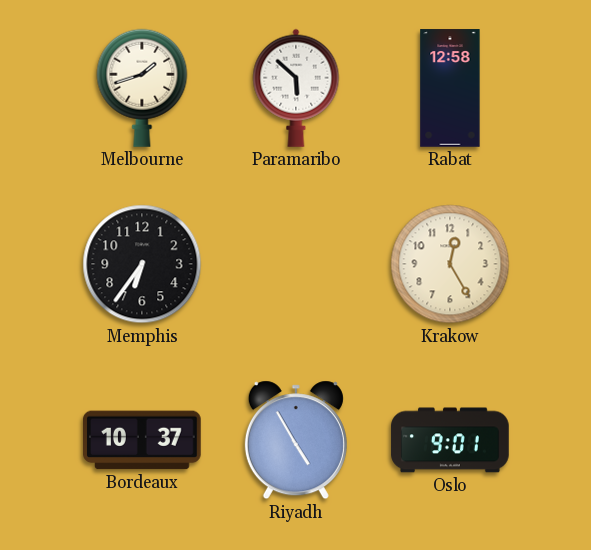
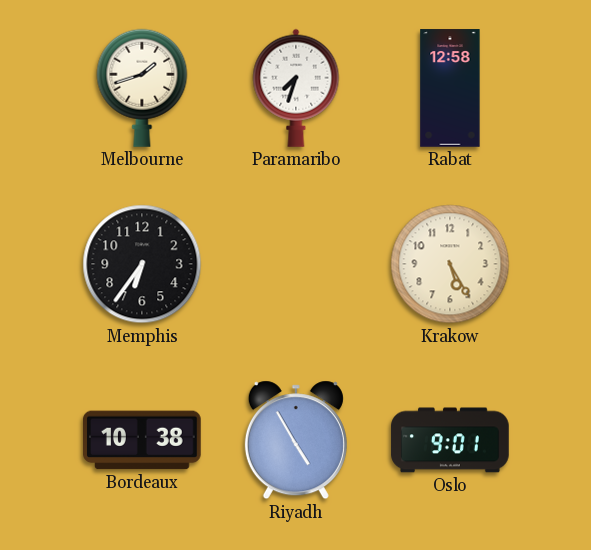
Paramaribo: 5:52 -> 7:33
Krakow: 12:25 -> 5:25
Bordeaux: 10:37 -> 10:38
